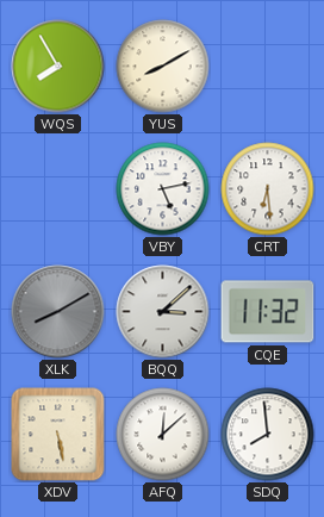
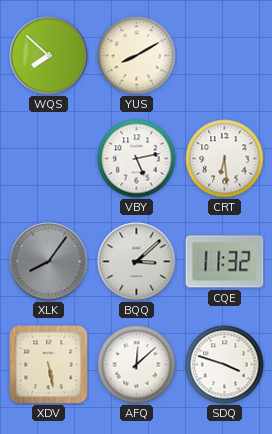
WQS: 7:55 -> 7:52
XLK: 8:10 -> 8:06
SDQ: 7:59 -> 3:48
